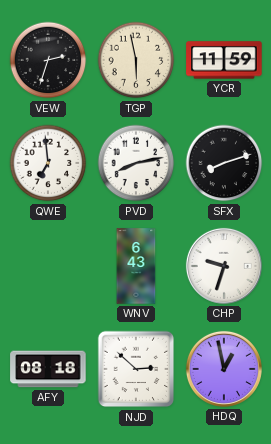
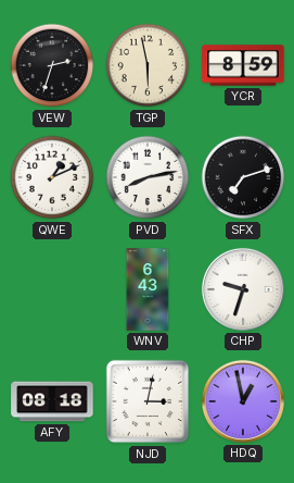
YCR: 11:59 -> 8:59
QWE: 6:59 -> 1:11
SFX: 8:12 -> 7:12
NJD: 2:52 -> 3:02
